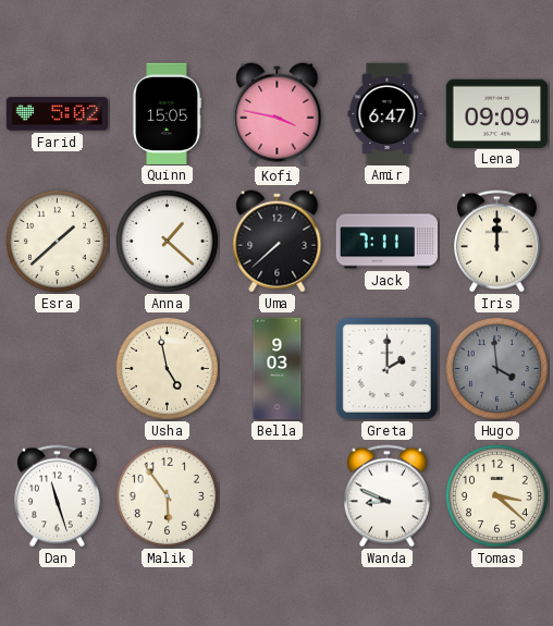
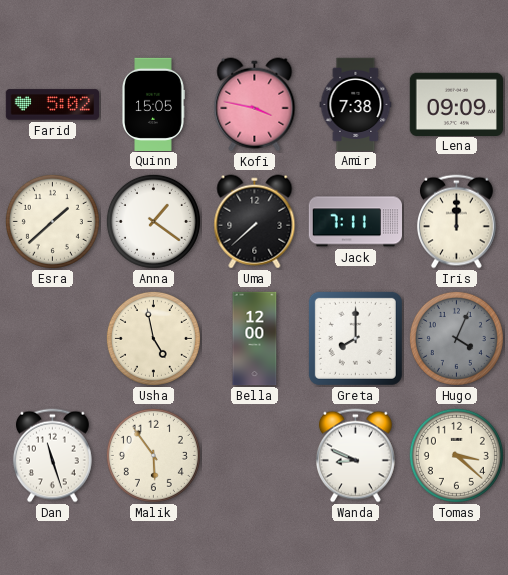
Amir: 6:47 -> 7:38
Anna: 1:22 -> 1:21
Bella: 9:03 -> 12:00
Greta: 2:00 -> 8:00
Hugo: 3:59 -> 4:04
